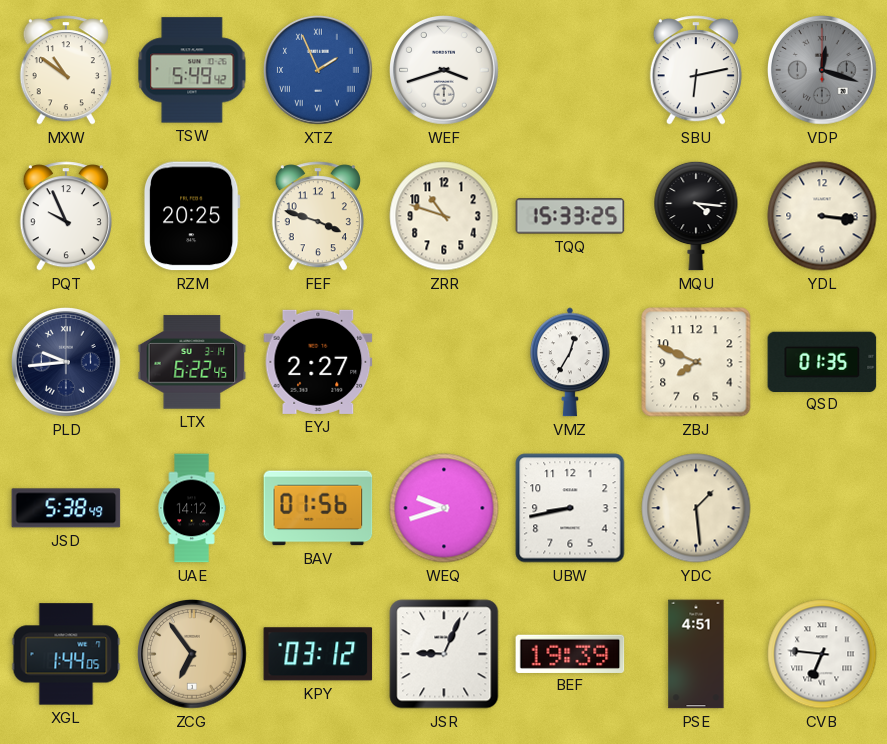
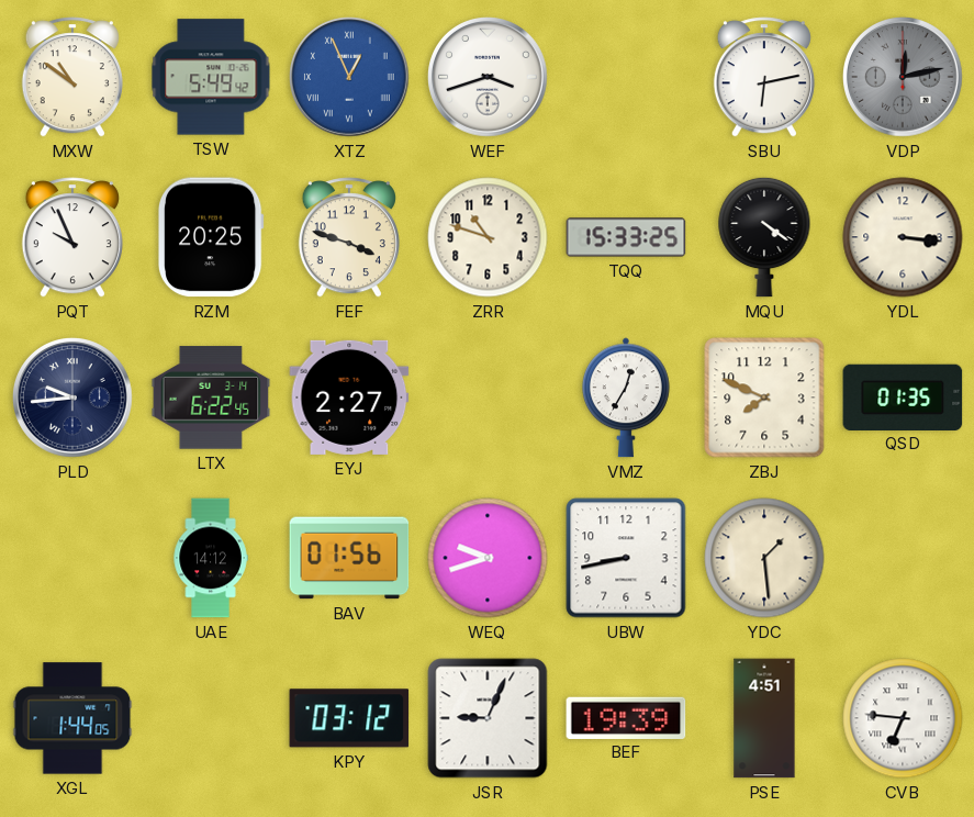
XTZ: 1:56 -> 12:56
VDP: 12:18 -> 12:13
MQU: 4:16 -> 4:21
JSD: 5:38 -> none
ZCG: 6:54 -> none
